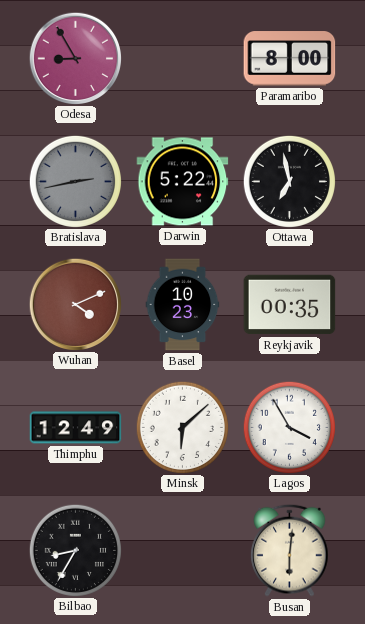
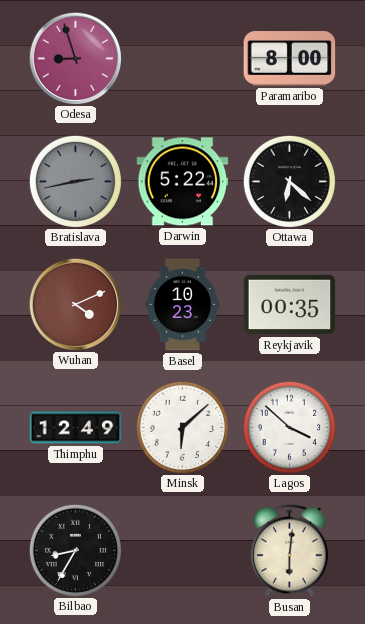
Odesa: 8:55 -> 8:57
Ottawa: 6:58 -> 6:22
Lagos: 3:55 -> 3:52
